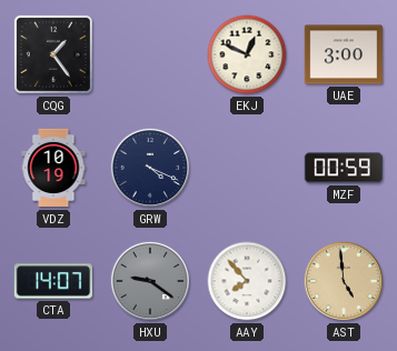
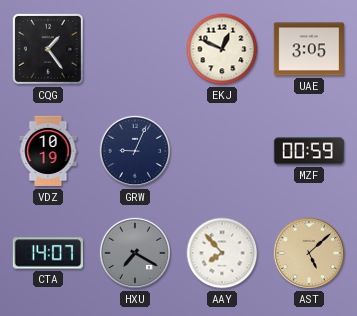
UAE: 3:00 -> 3:05
GRW: 4:19 -> 9:04
HXU: 9:21 -> 7:20
AST: 4:59 -> 5:08
